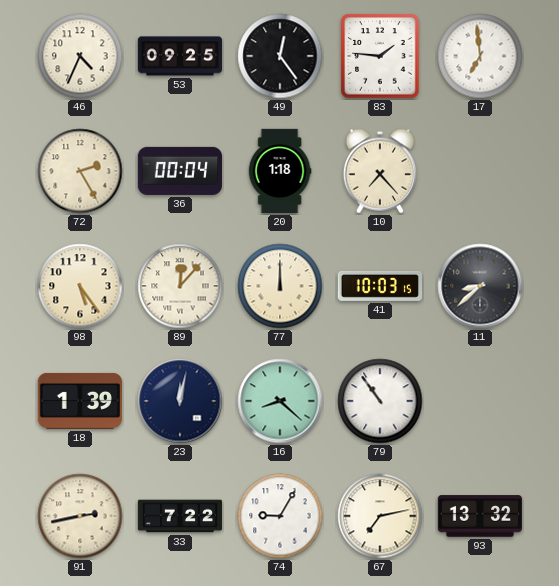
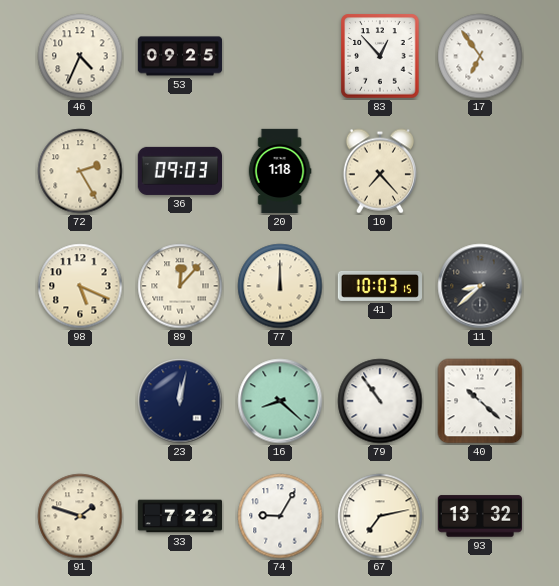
49: 12:24 -> none
83: 1:46 -> 12:53
17: 6:59 -> 6:54
36: 00:04 -> 09:03
98: 5:24 -> 5:19
18: 1:39 -> none
40: none -> 10:22
91: 2:43 -> 1:48
